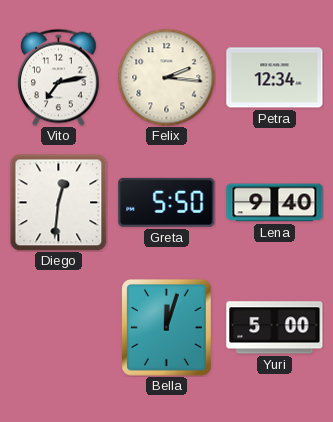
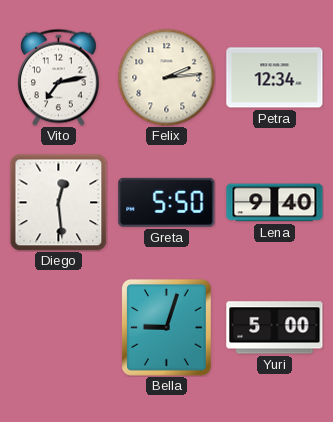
Felix: 2:16 -> 2:14
Diego: 12:31 -> 12:29
Bella: 12:03 -> 9:03
